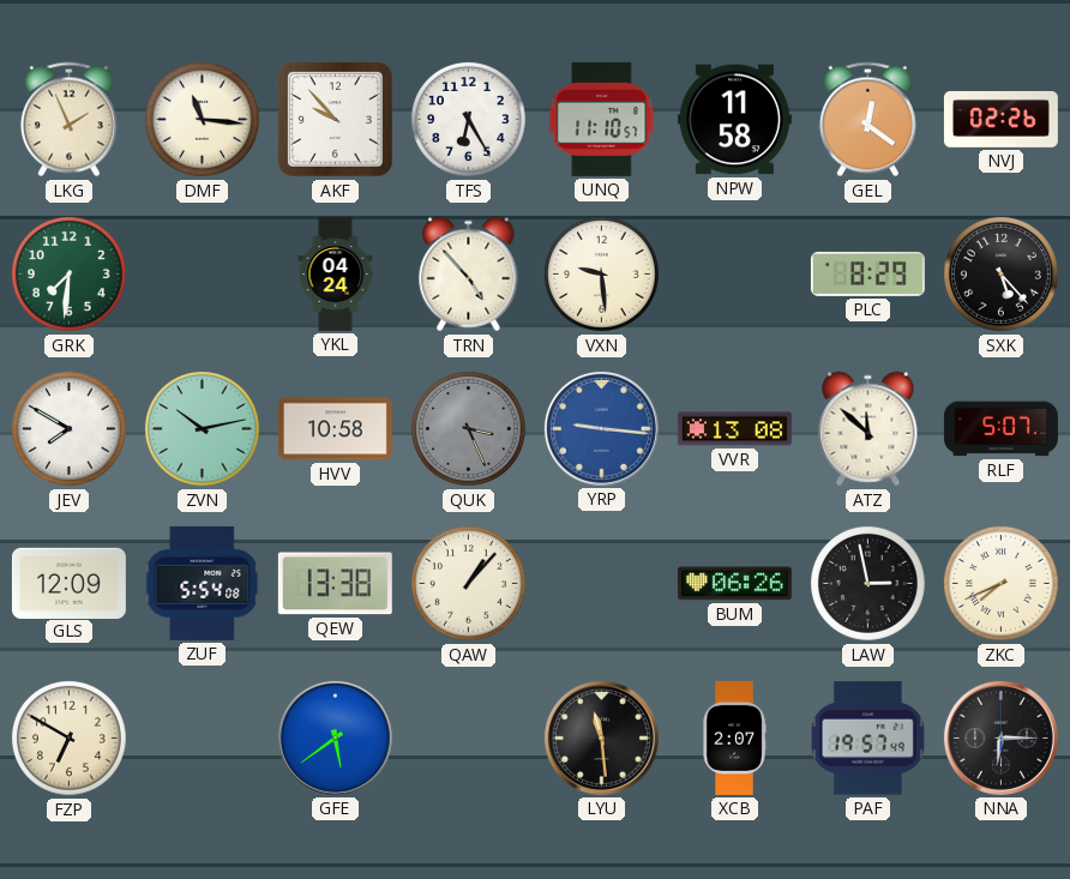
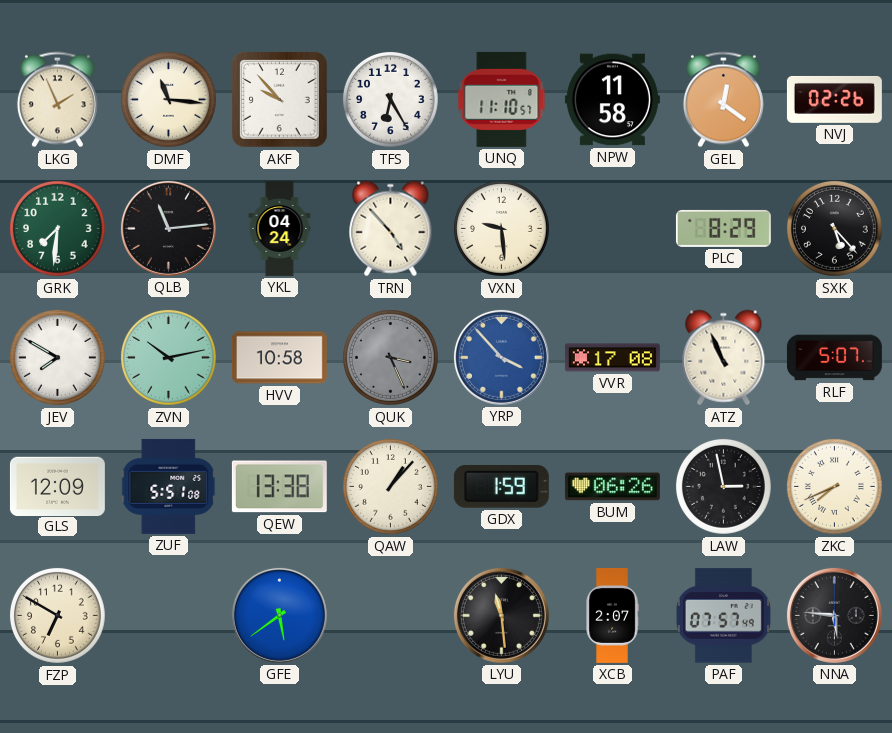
QLB: none -> 11:14
YRP: 9:16 -> 3:53
VVR: 13:08 -> 17:08
ATZ: 11:52 -> 10:56
ZUF: 5:54 -> 5:51
GDX: none -> 1:59
PAF: 19:57 -> 07:57
NNA: 6:15 -> 5:46
